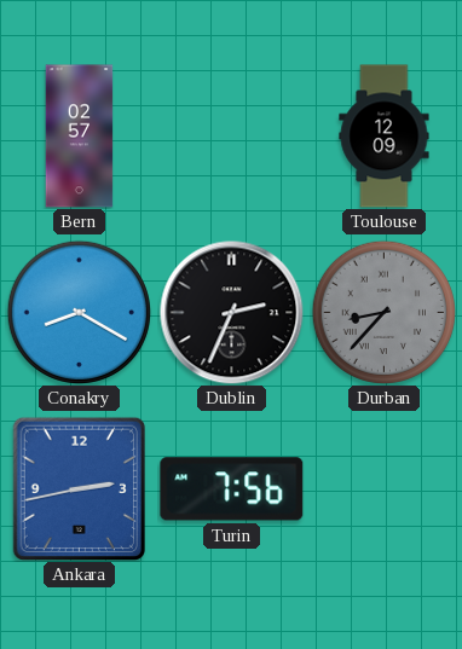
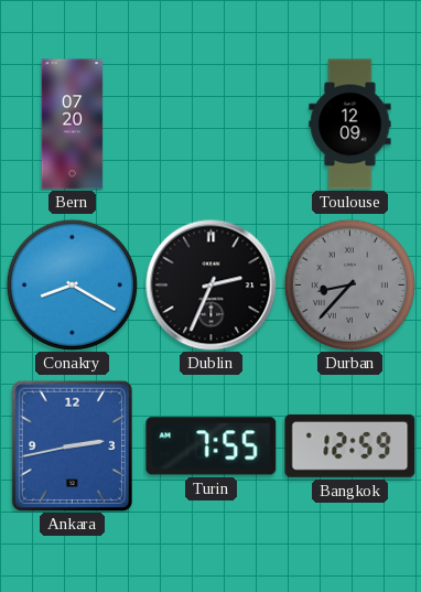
Bern: 02:57 -> 07:20
Turin: 7:56 -> 7:55
Bangkok: none -> 12:59
